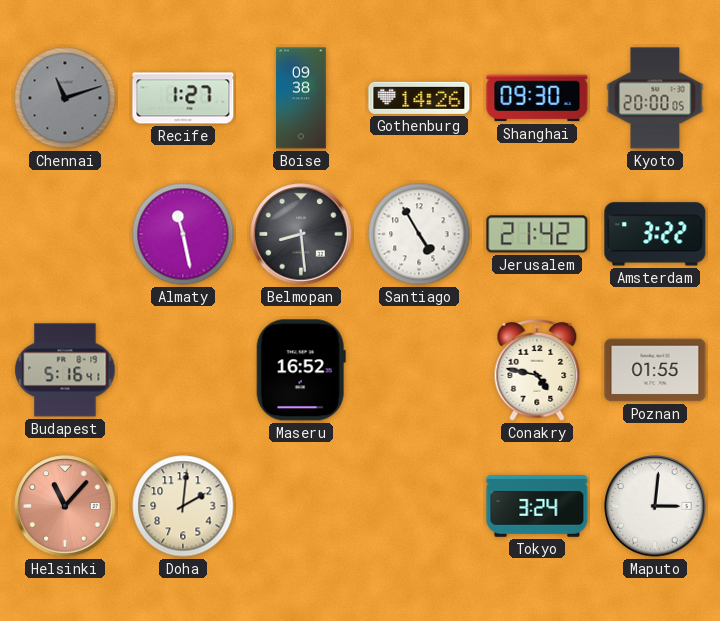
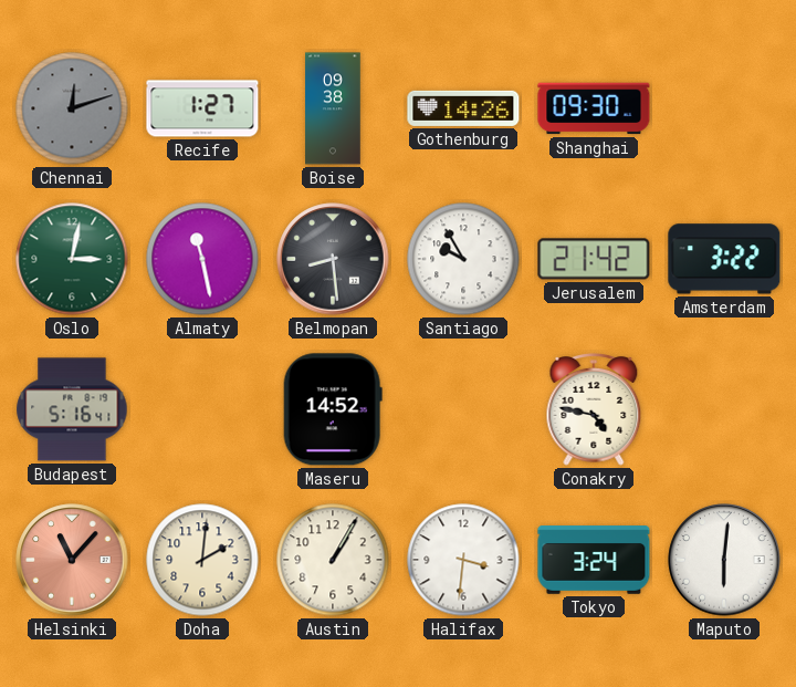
Chennai: 11:12 -> 12:12
Kyoto: 20:00 -> none
Oslo: none -> 3:02
Santiago: 4:55 -> 9:55
Maseru: 16:52 -> 14:52
Poznan: 01:55 -> none
Austin: none -> 1:05
Halifax: none -> 3:31
Maputo: 3:01 -> 6:01
